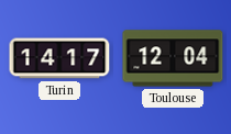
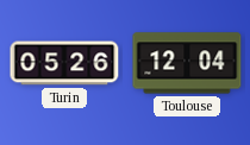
Turin: 14:17 -> 05:26
